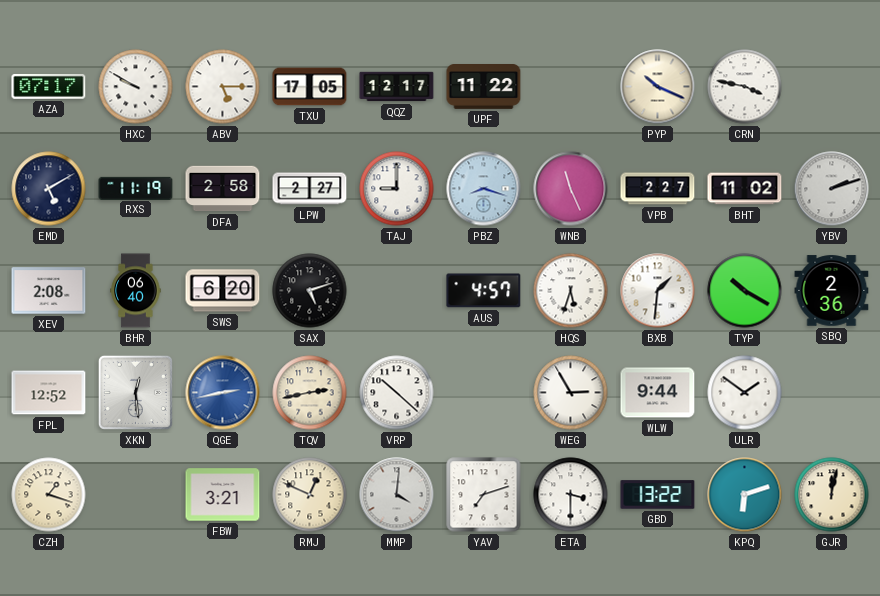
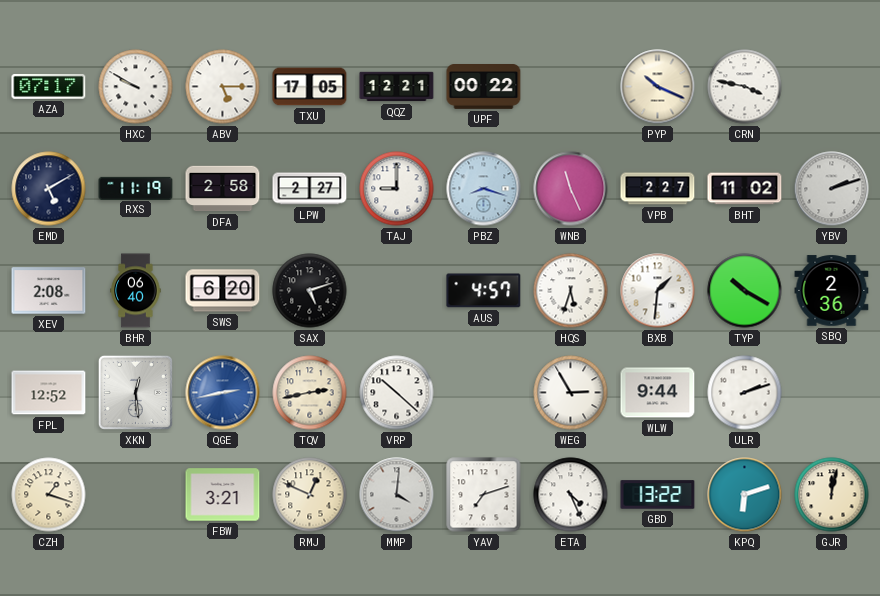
QQZ: 12:17 -> 12:21
UPF: 11:22 -> 00:22
ULR: 1:51 -> 2:12
ETA: 3:30 -> 4:26
